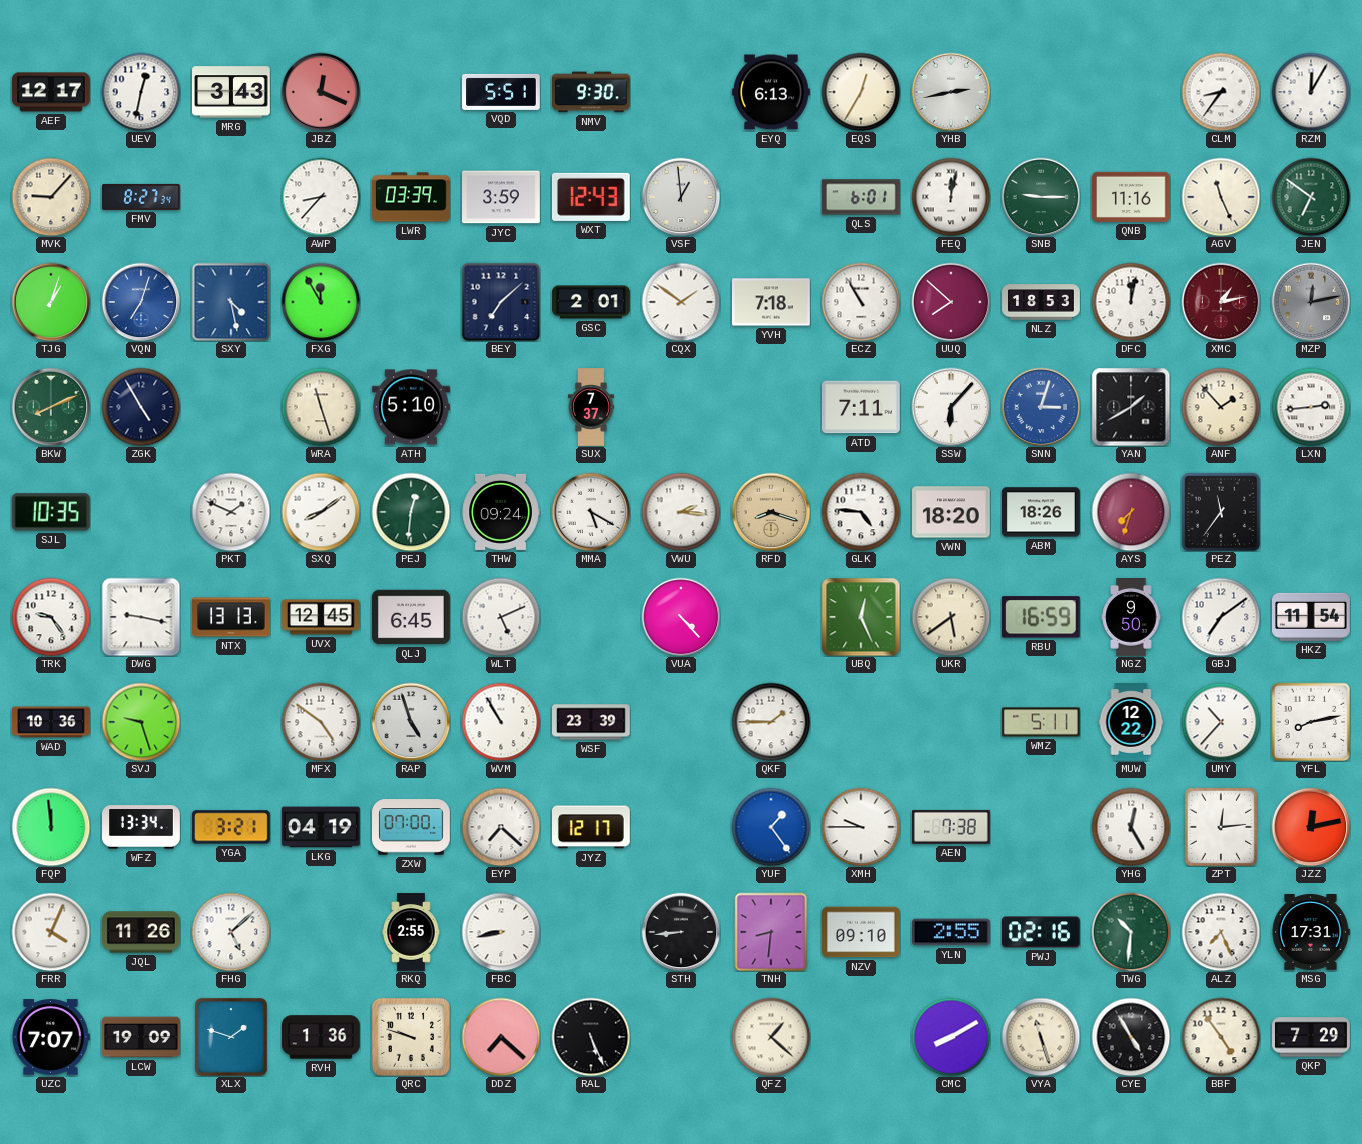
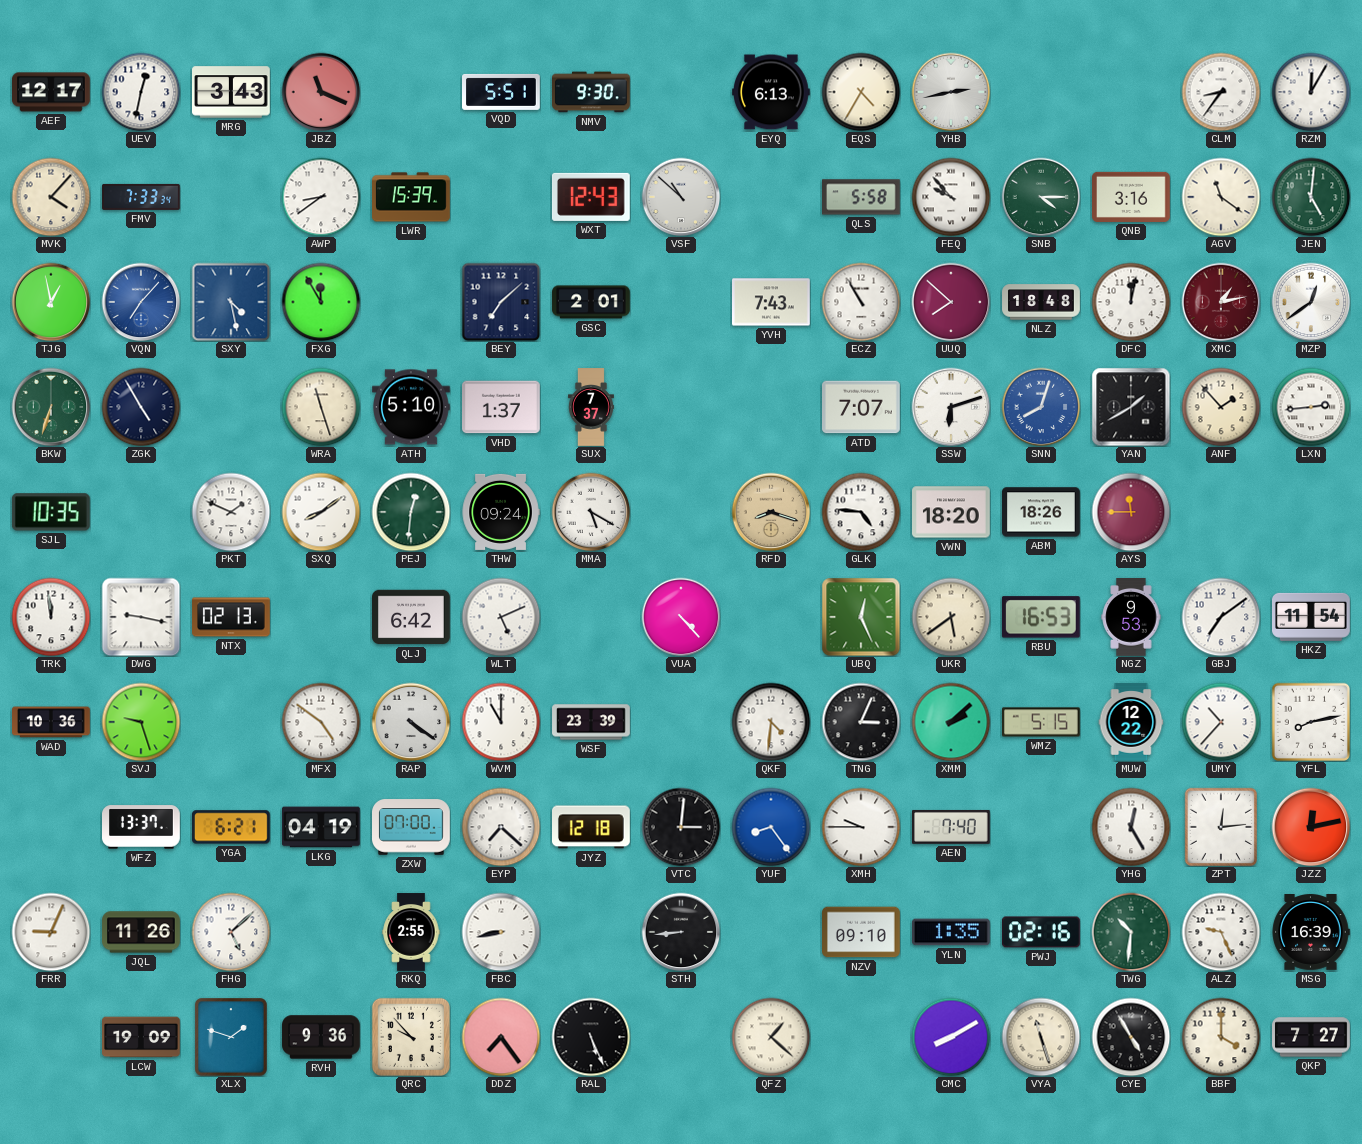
JBZ: 12:19 -> 11:19
EQS: 12:35 -> 4:35
MVK: 9:07 -> 4:07
FMV: 8:27 -> 7:33
AWP: 8:37 -> 8:39
LWR: 03:39 -> 15:39
JYC: 3:59 -> none
VSF: 12:59 -> 10:52
QLS: 6:01 -> 5:58
FEQ: 12:02 -> 9:53
SNB: 9:15 -> 4:15
QNB: 11:16 -> 3:16
AGV: 11:26 -> 11:21
JEN: 6:51 -> 5:01
TJG: 1:03 -> 12:58
VQN: 7:03 -> 7:07
CQX: 1:51 -> none
YVH: 7:18 -> 7:43
NLZ: 18:53 -> 18:48
MZP: 12:13 -> 12:39
MZP dial: grey -> white
BKW: 8:11 -> 6:33
VHD: none -> 1:37
ATD: 7:11 -> 7:07
SSW: 6:07 -> 6:12
SNN: 3:03 -> 8:03
VWU: 2:16 -> none
AYS: 7:33 -> 11:45
PEZ: 11:36 -> none
TRK: 9:24 -> 11:59
NTX: 13:13 -> 02:13
UVX: 12:45 -> none
QLJ: 6:45 -> 6:42
RBU: 16:59 -> 16:53
NGZ: 9:50 -> 9:53
RAP: 4:57 -> 4:21
WVM: 10:55 -> 11:00
QKF: 1:45 -> 4:31
TNG: none -> 3:04
XMM: none -> 2:08
WMZ: 5:11 -> 5:15
FQP: 11:59 -> none
WFZ: 13:34 -> 13:37
YGA: 3:21 -> 6:21
JYZ: 12:17 -> 12:18
VTC: none -> 3:01
YUF: 1:24 -> 8:24
AEN: 7:38 -> 7:40
FRR: 4:04 -> 9:04
TNH: 8:31 -> none
YLN: 2:55 -> 1:35
ALZ: 7:26 -> 9:26
MSG: 17:31 -> 16:39
UZC: 7:07 -> none
RVH: 1:36 -> 9:36
QRC: 9:48 -> 9:53
DDZ: 7:22 -> 7:24
BBF: 4:54 -> 4:00
QKP: 7:29 -> 7:27
